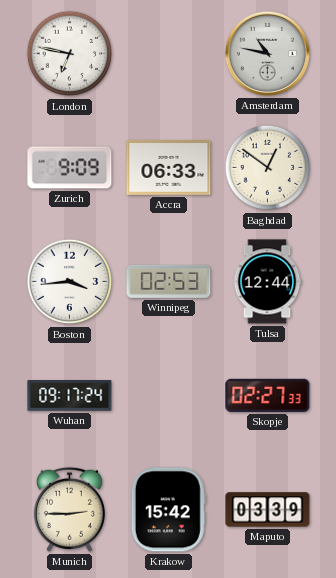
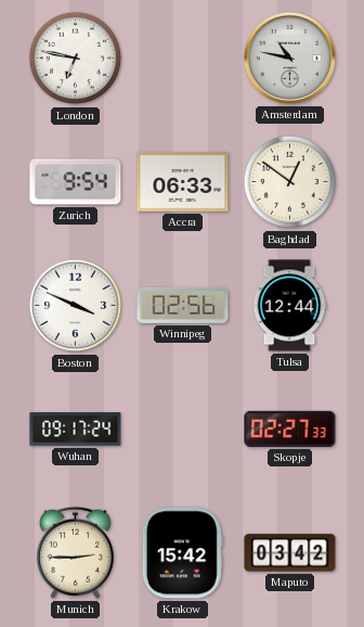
Zurich: 9:09 -> 9:54
Boston: 3:44 -> 3:49
Winnipeg: 02:53 -> 02:56
Maputo: 03:39 -> 03:42
